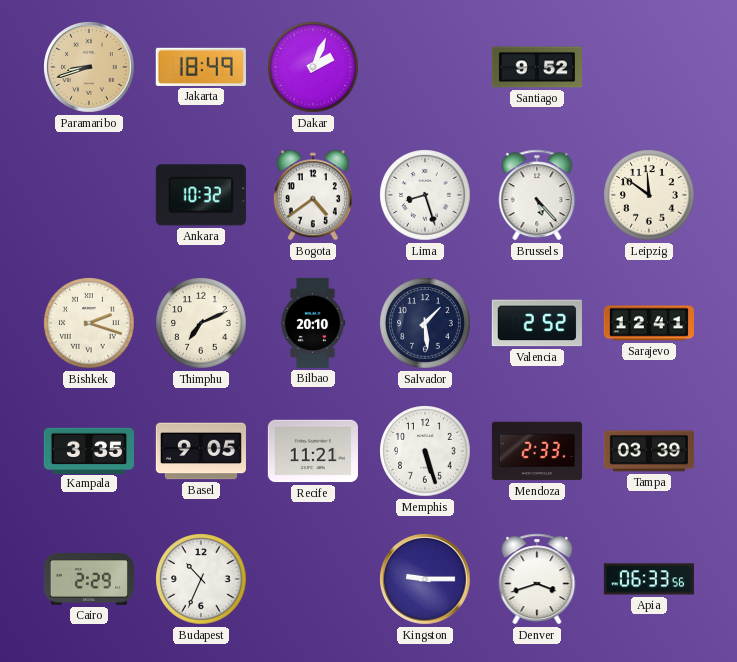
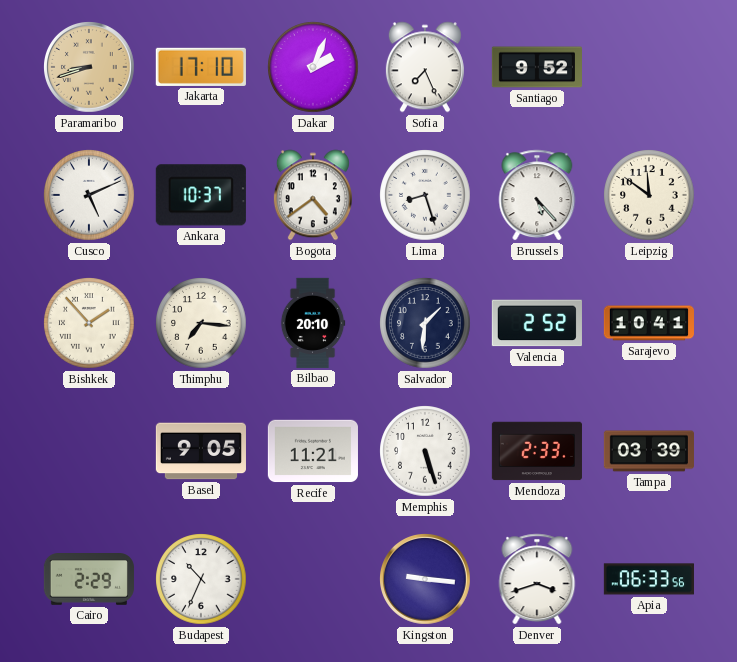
Jakarta: 18:49 -> 17:10
Sofia: none -> 7:26
Cusco: none -> 5:11
Ankara: 10:32 -> 10:37
Bishkek: 2:18 -> 1:53
Thimphu: 7:11 -> 7:16
Salvador: 1:29 -> 1:31
Sarajevo: 12:41 -> 10:41
Kampala: 3:35 -> none
Kingston: 9:15 -> 9:16
